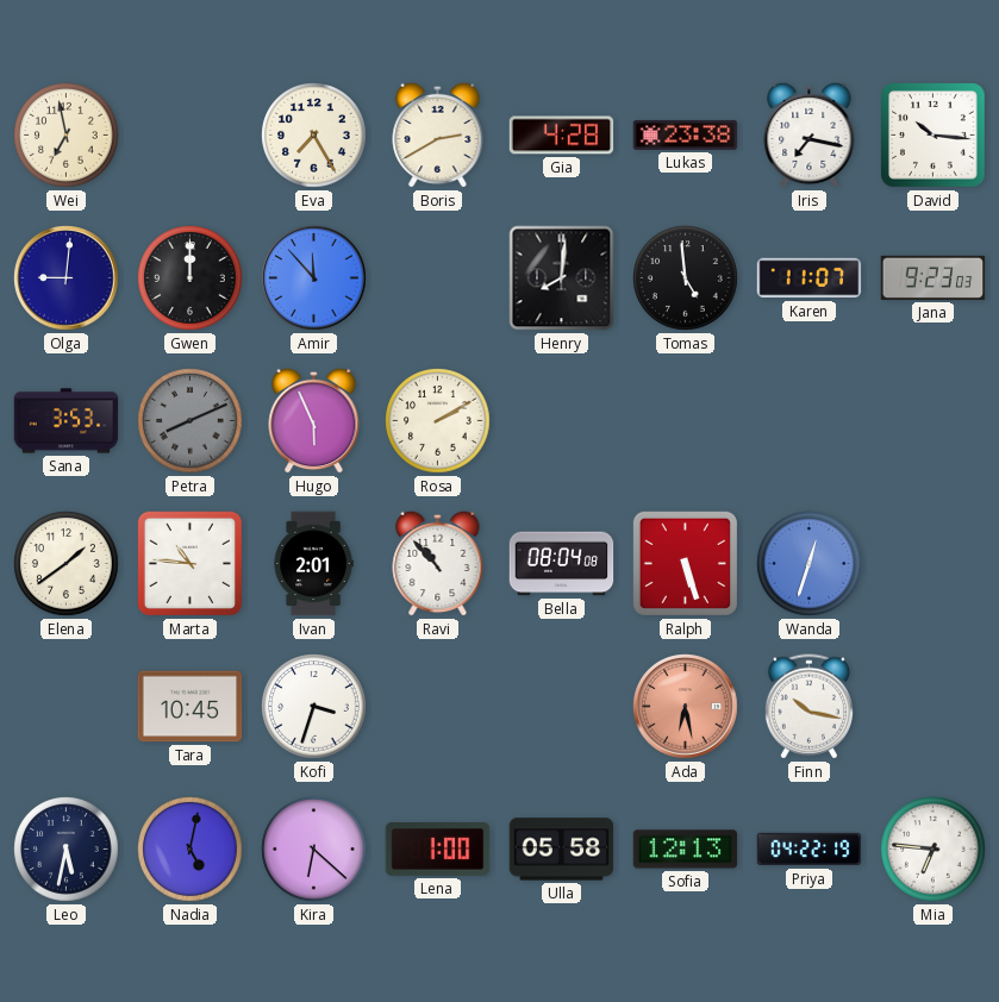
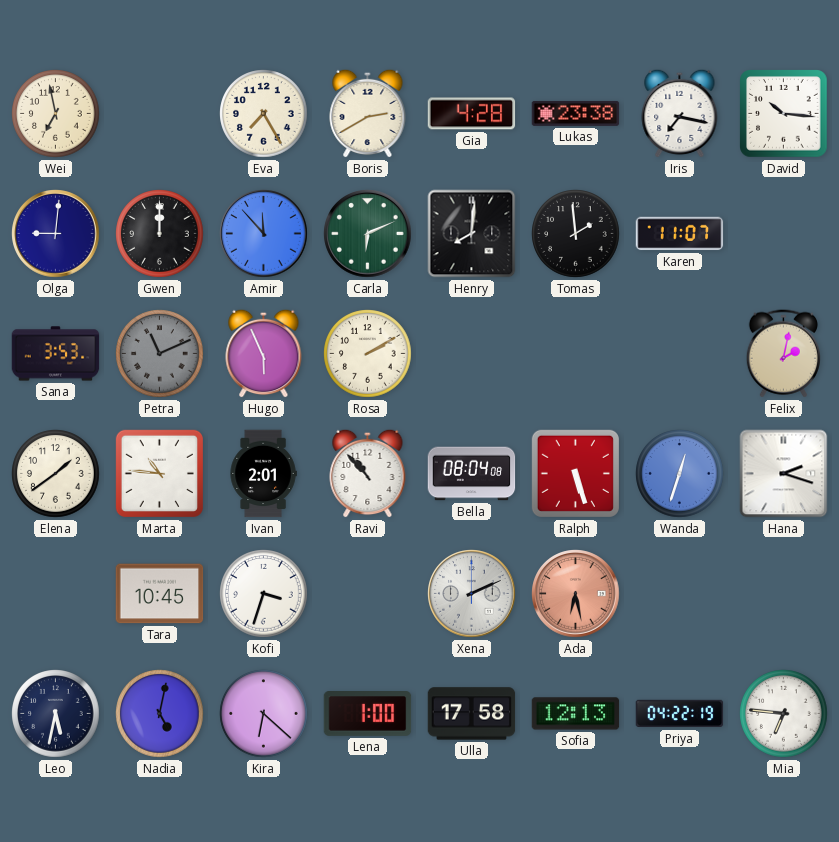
Carla: none -> 6:11
Tomas: 4:59 -> 1:59
Jana: 9:23 -> none
Petra: 8:11 -> 11:11
Felix: none -> 2:02
Hana: none -> 2:18
Xena: none -> 2:11
Finn: 10:17 -> none
Ulla: 05:58 -> 17:58
